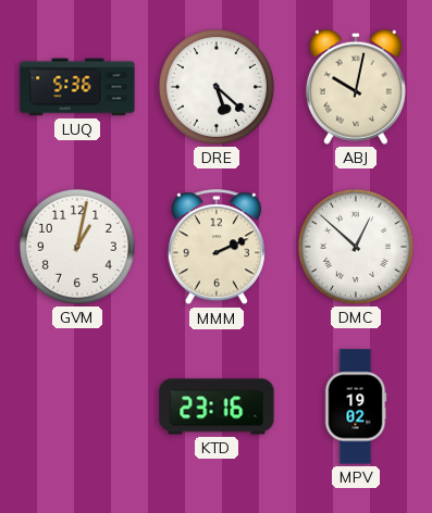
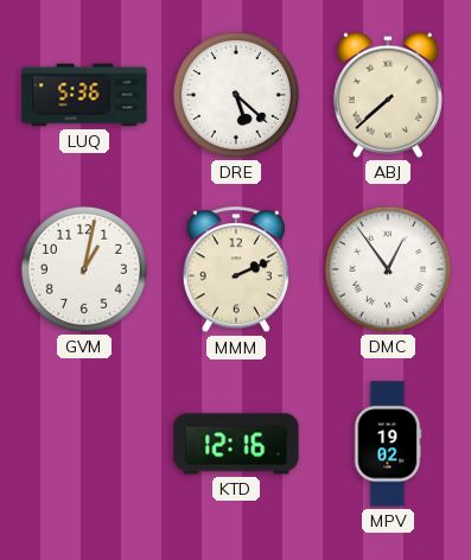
ABJ: 10:02 -> 7:38
DMC: 12:52 -> 12:54
KTD: 23:16 -> 12:16
